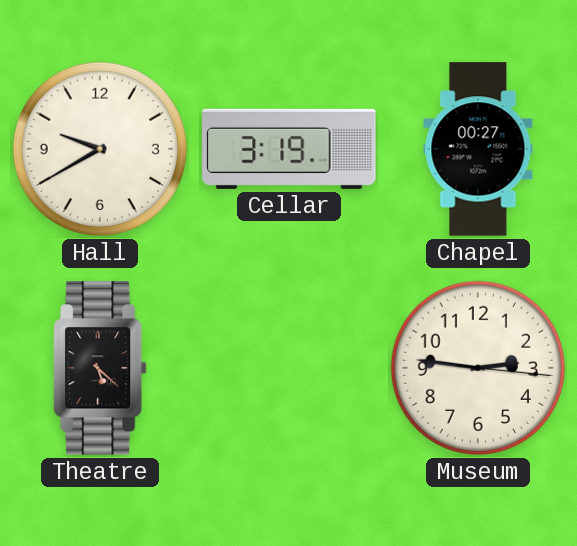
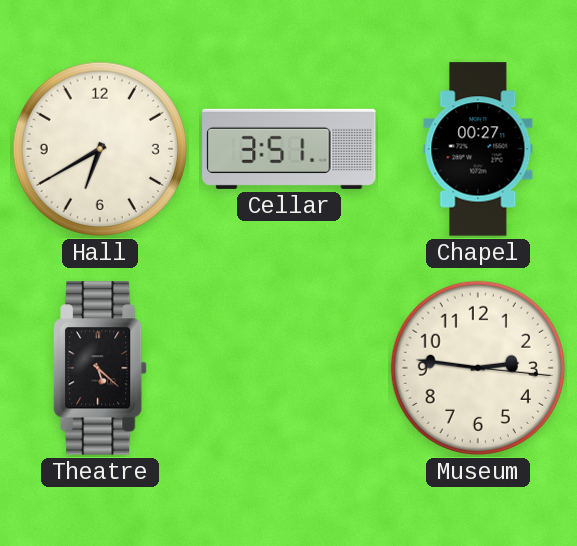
Hall: 9:40 -> 6:40
Cellar: 3:19 -> 3:51
